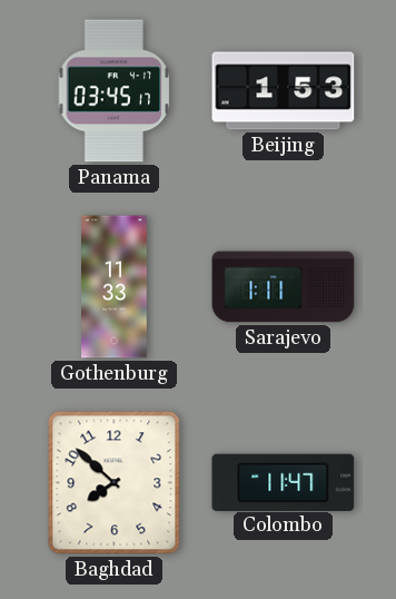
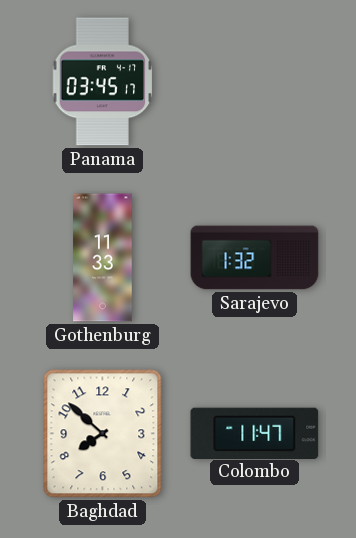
Beijing: 1:53 -> none
Sarajevo: 1:11 -> 1:32
